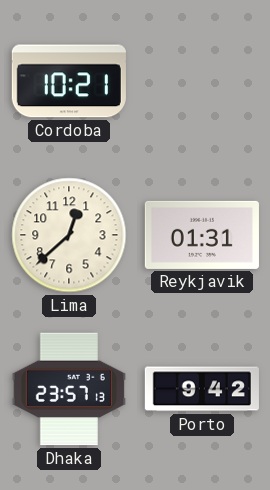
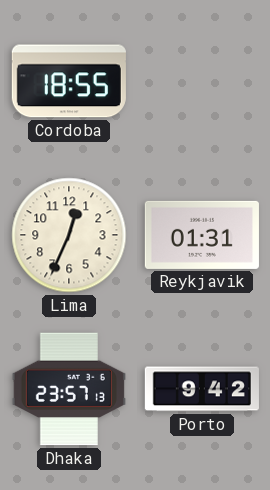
Cordoba: 10:21 -> 18:55
Lima: 12:38 -> 12:34
